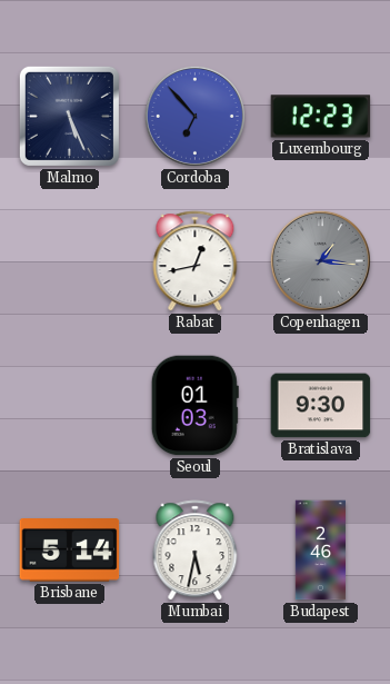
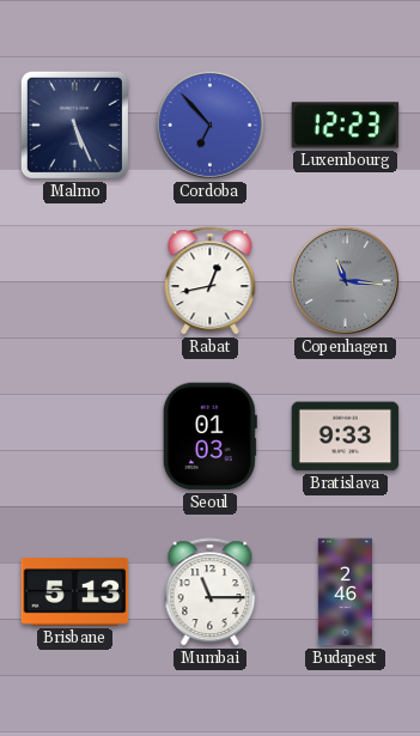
Copenhagen: 1:16 -> 11:16
Bratislava: 9:30 -> 9:33
Brisbane: 5:14 -> 5:13
Mumbai: 5:32 -> 11:15
